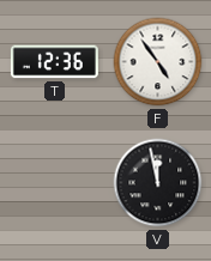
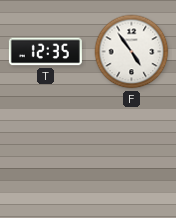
T: 12:36 -> 12:35
V: 11:58 -> none
